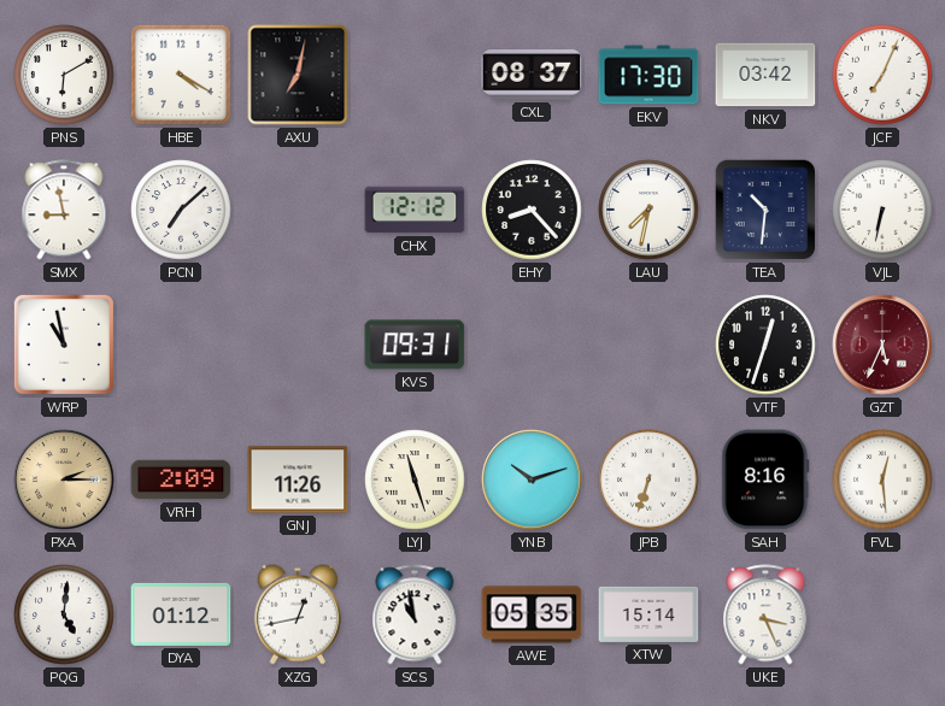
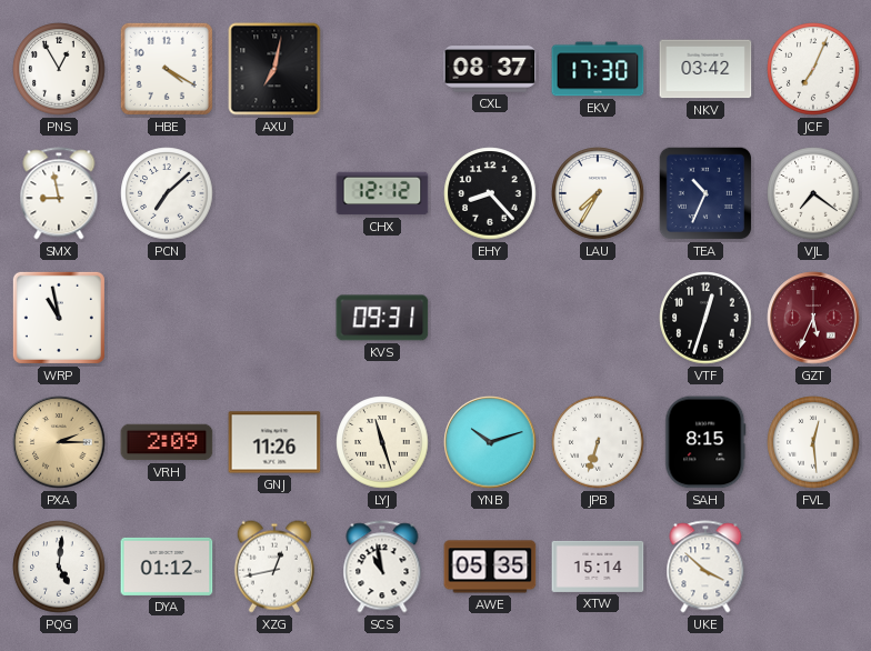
PNS: 6:10 -> 12:55
LAU: 7:32 -> 7:35
TEA: 10:31 -> 10:34
VJL: 6:32 -> 7:21
SAH: 8:16 -> 8:15
UKE: 3:26 -> 3:52
